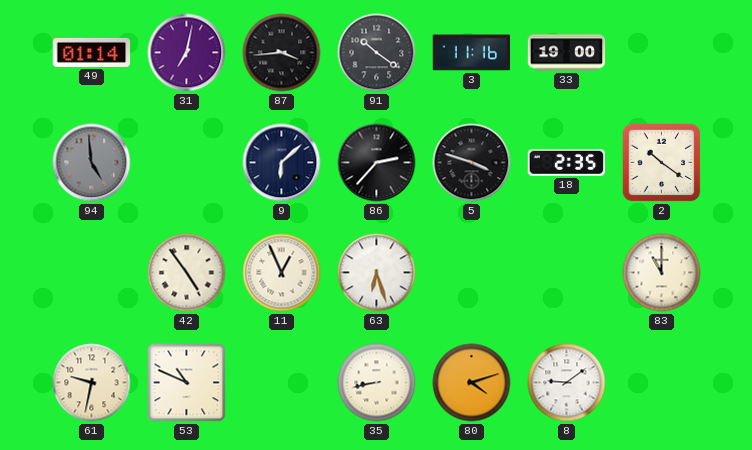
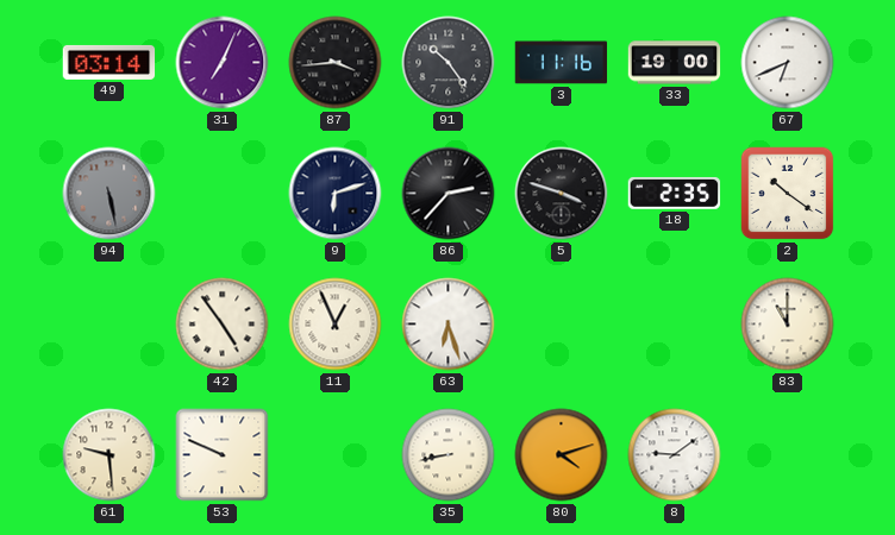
49: 01:14 -> 03:14
31: 7:02 -> 7:04
91: 10:21 -> 10:24
67: none -> 6:41
94: 4:59 -> 5:28
9: 6:08 -> 6:12
61: 9:32 -> 9:29
53: 10:49 -> 9:49
